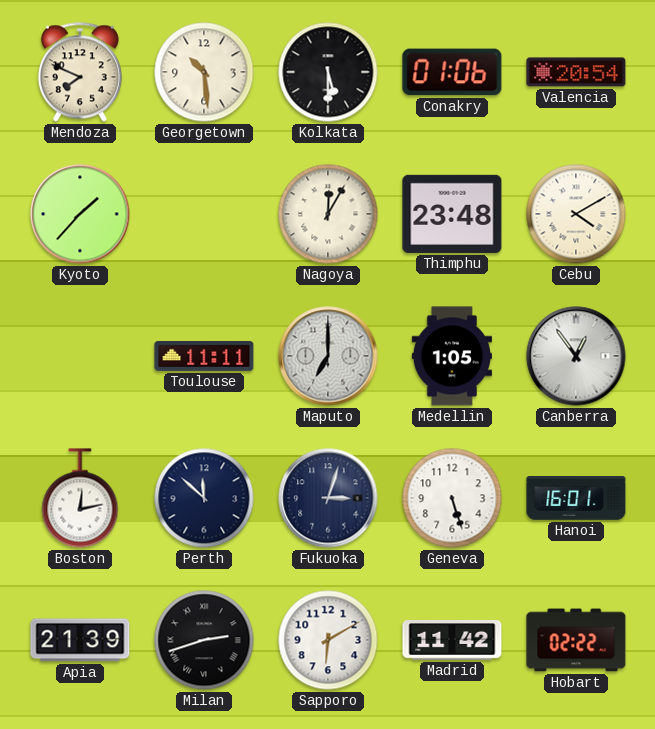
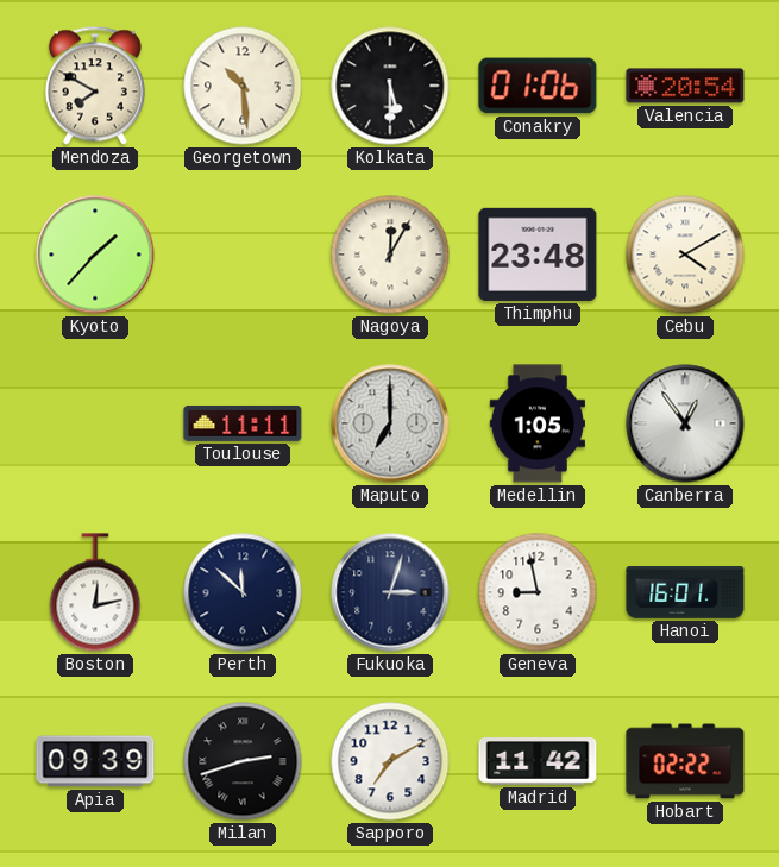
Mendoza: 7:49 -> 7:50
Geneva: 5:27 -> 8:58
Apia: 21:39 -> 09:39
Sapporo: 6:10 -> 7:10
